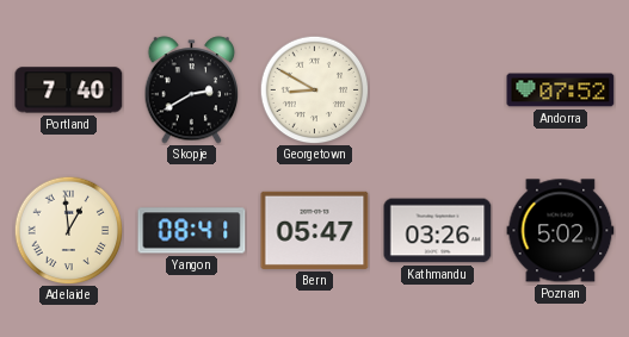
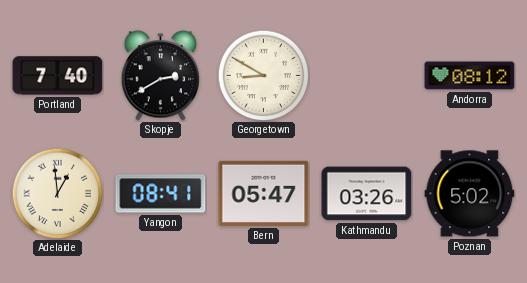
Andorra: 07:52 -> 08:12
